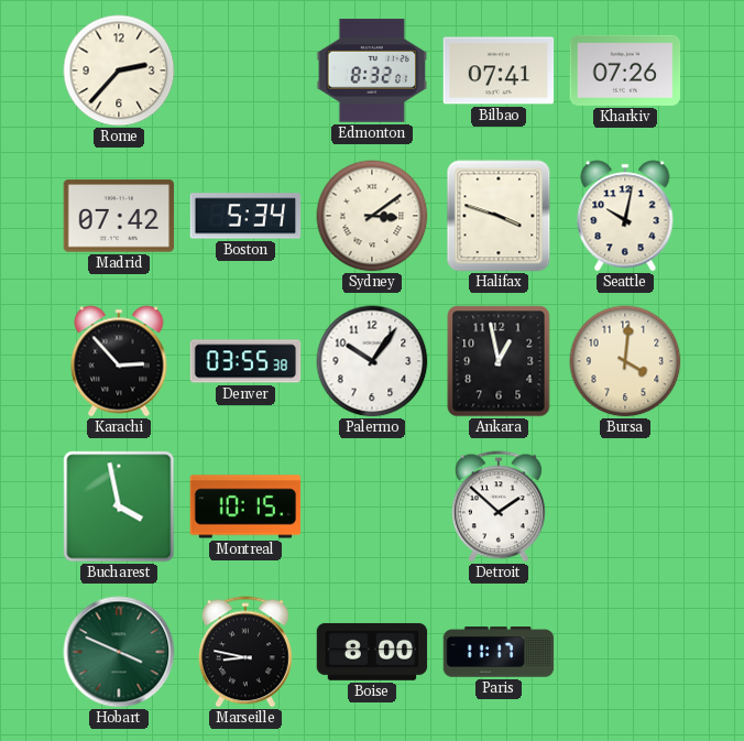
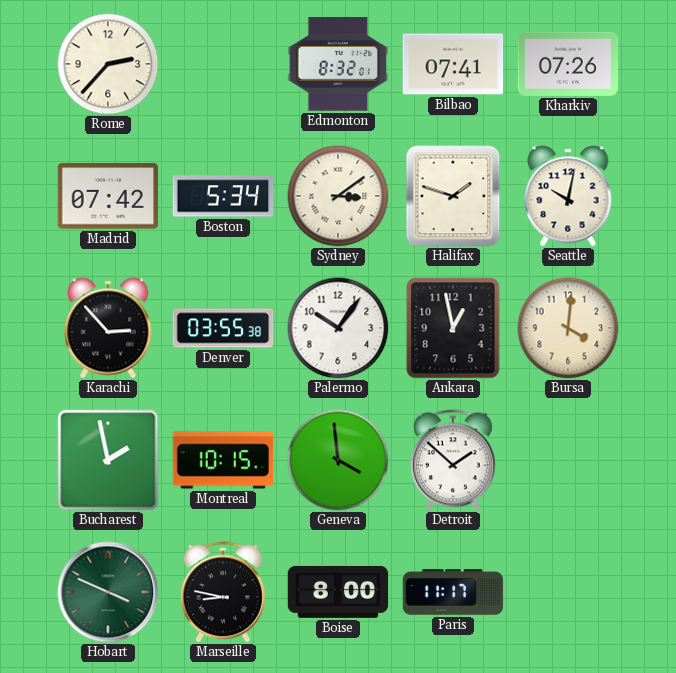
Halifax: 3:48 -> 1:48
Bucharest: 3:58 -> 1:58
Geneva: none -> 3:59
